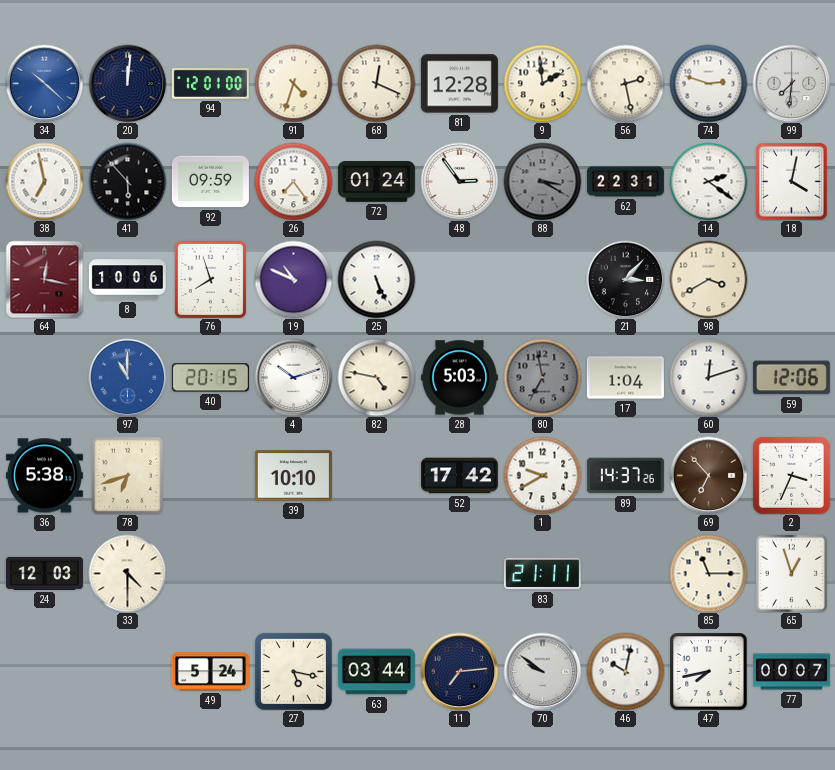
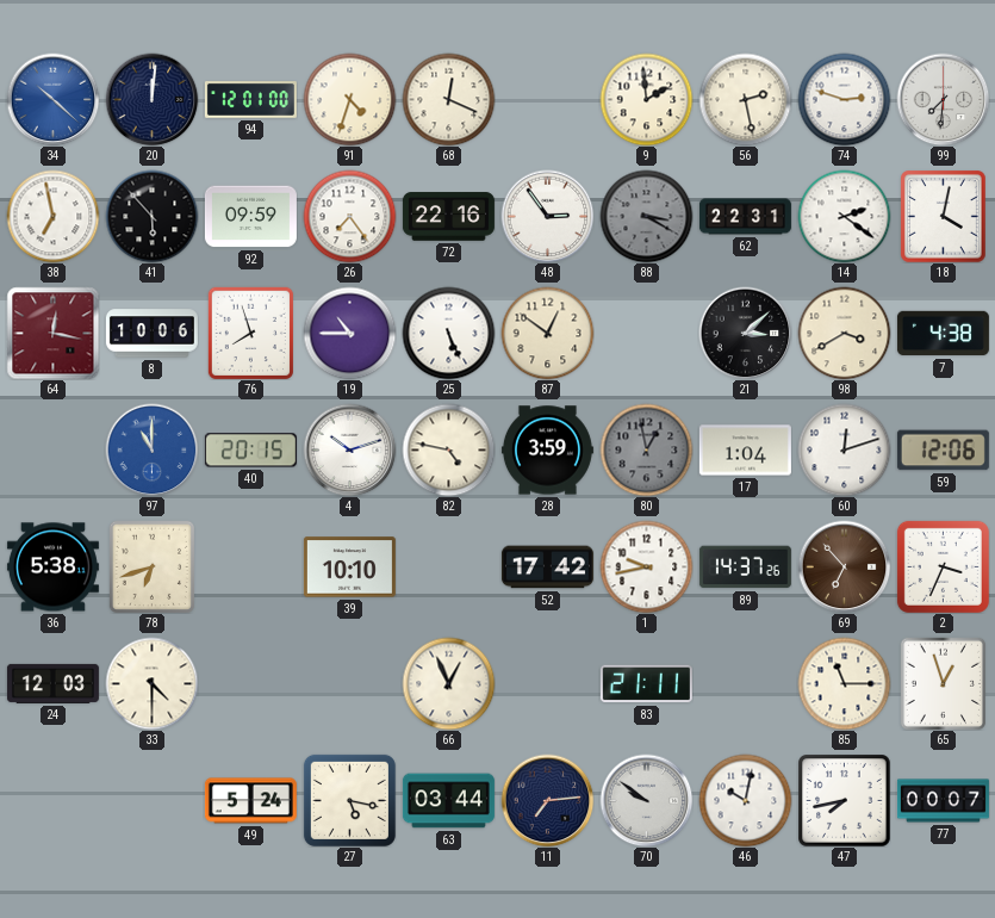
81: 12:28 -> none
72: 01:24 -> 22:16
19: 10:49 -> 10:45
87: none -> 12:51
21: 3:07 -> 3:08
7: none -> 4:38
28: 5:03 -> 3:59
80: 6:58 -> 12:58
1: 9:40 -> 9:43
66: none -> 12:56
